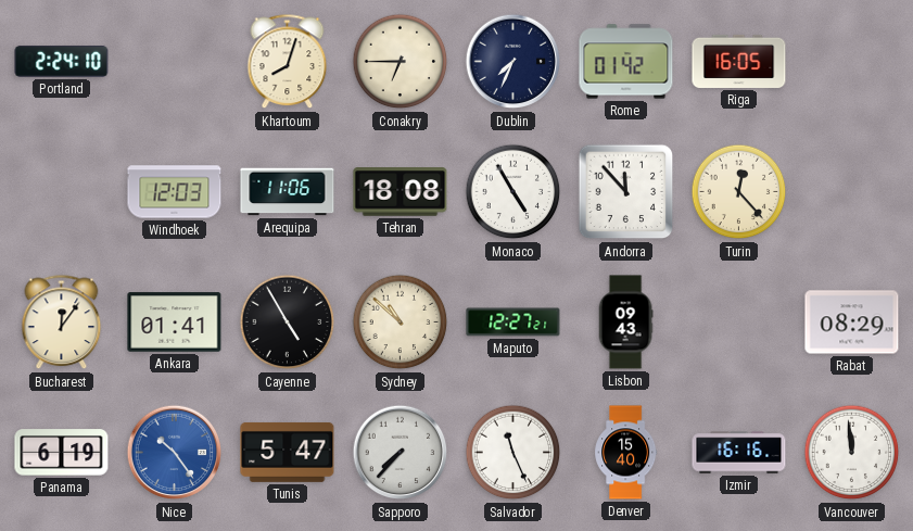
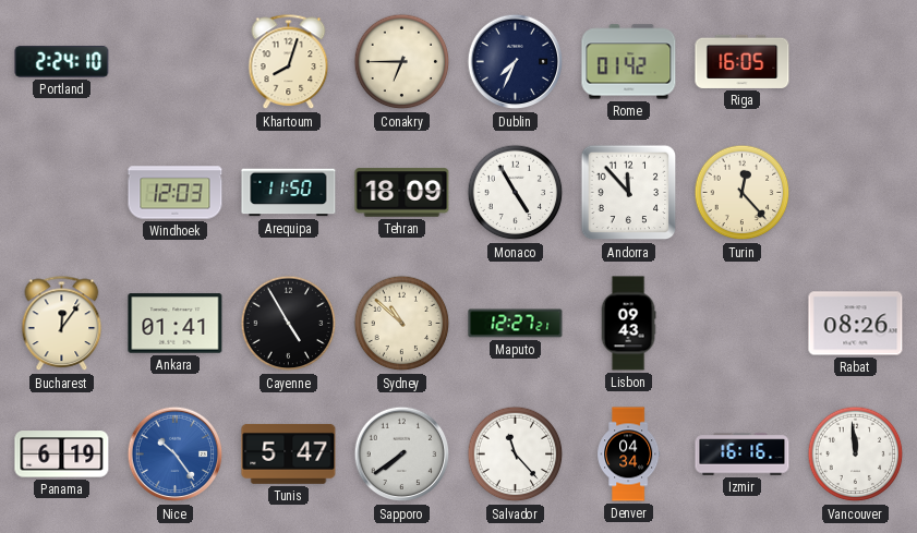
Arequipa: 11:06 -> 11:50
Tehran: 18:08 -> 18:09
Rabat: 08:29 -> 08:26
Sapporo: 7:37 -> 7:39
Salvador: 11:26 -> 11:23
Denver: 15:40 -> 04:34
